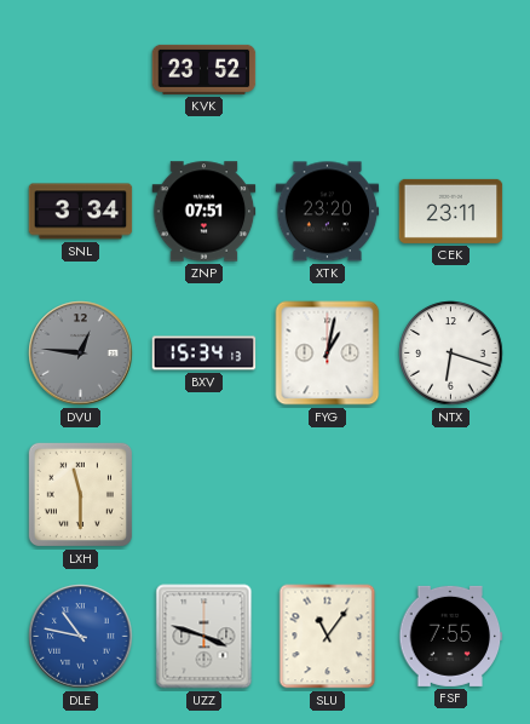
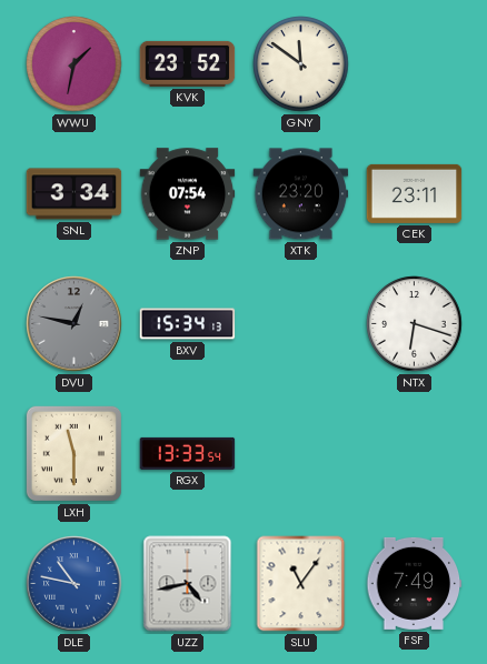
WWU: none -> 1:32
GNY: none -> 11:51
ZNP: 07:51 -> 07:54
DVU: 12:46 -> 12:47
FYG: 1:02 -> none
RGX: none -> 13:33
UZZ: 3:48 -> 4:43
FSF: 7:55 -> 7:49
